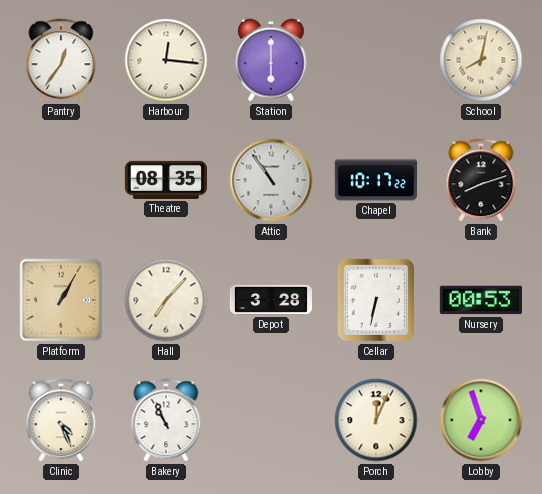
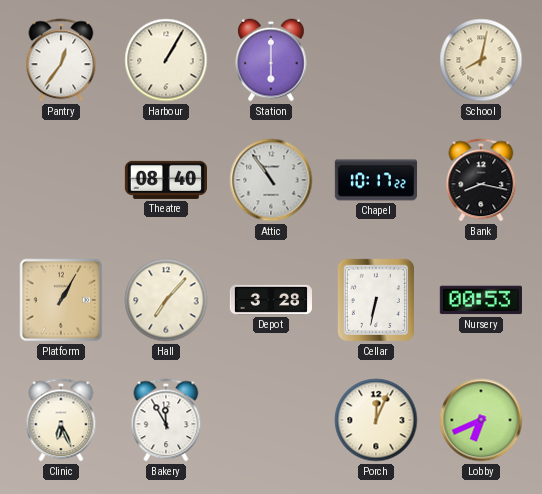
Harbour: 12:16 -> 1:05
Theatre: 08:35 -> 08:40
Bank: 8:12 -> 8:17
Clinic: 4:26 -> 6:26
Bakery: 10:56 -> 11:55
Lobby: 6:57 -> 6:41
